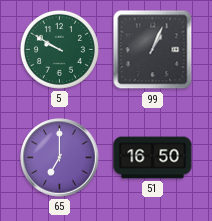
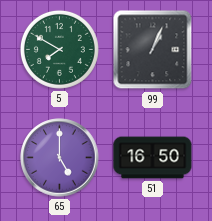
5: 9:50 -> 7:50
65: 7:00 -> 5:00
